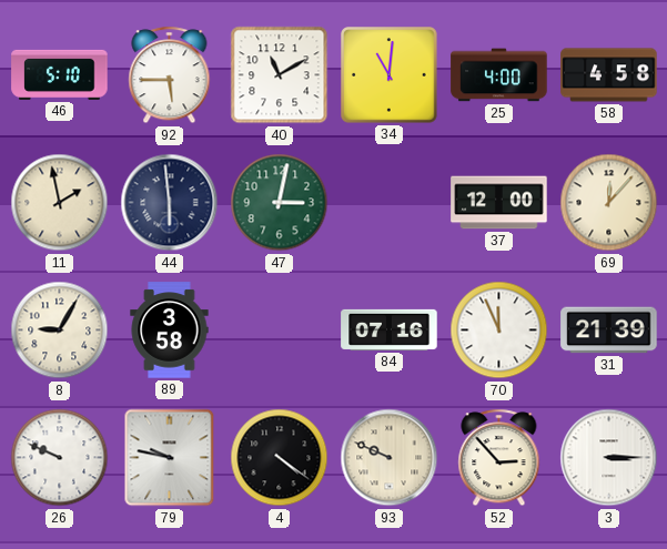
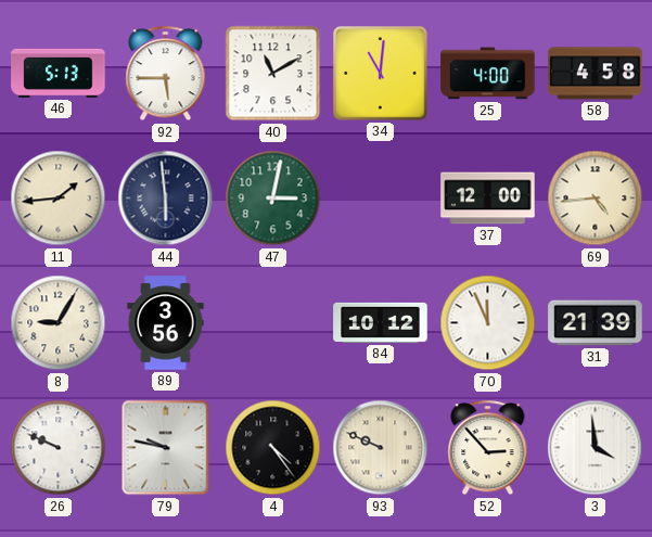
46: 5:10 -> 5:13
11: 1:58 -> 1:44
69: 12:07 -> 4:44
89: 3:58 -> 3:56
84: 07:16 -> 10:12
4: 4:21 -> 4:24
3: 3:15 -> 3:59
